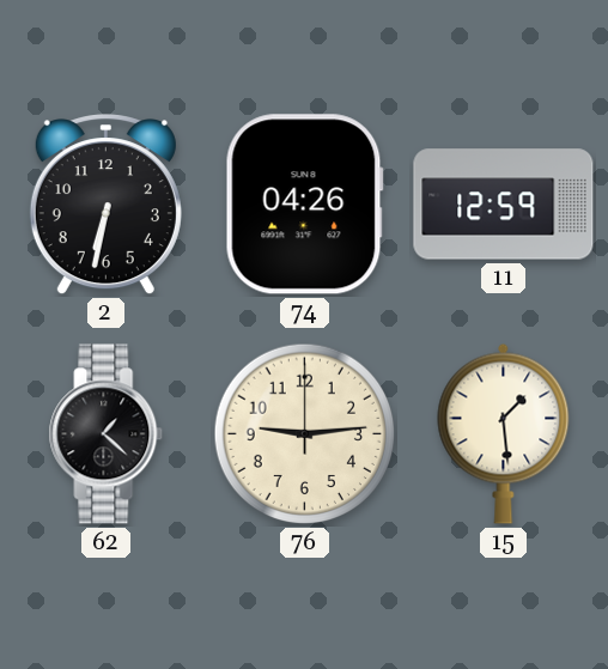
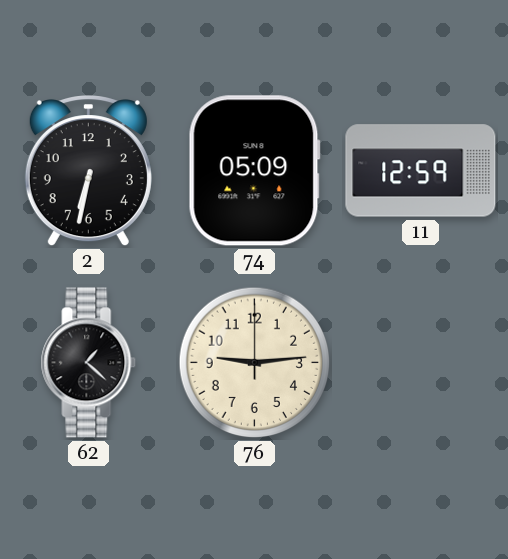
74: 04:26 -> 05:09
15: 1:29 -> none
